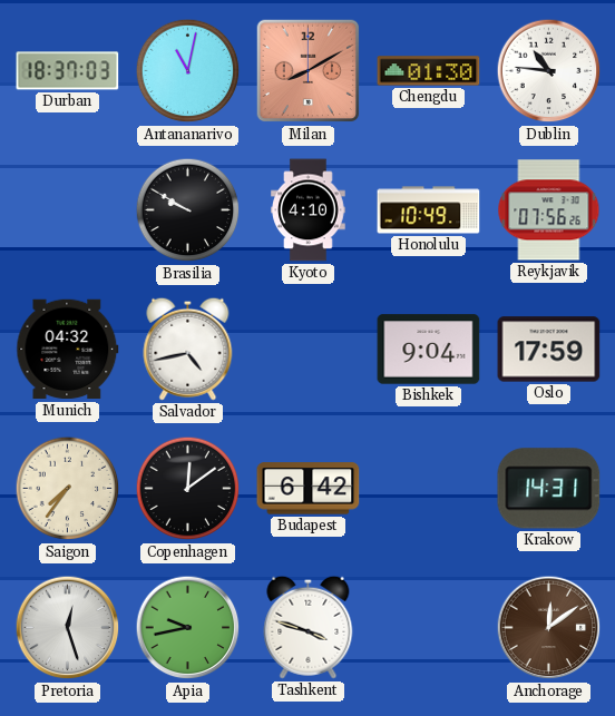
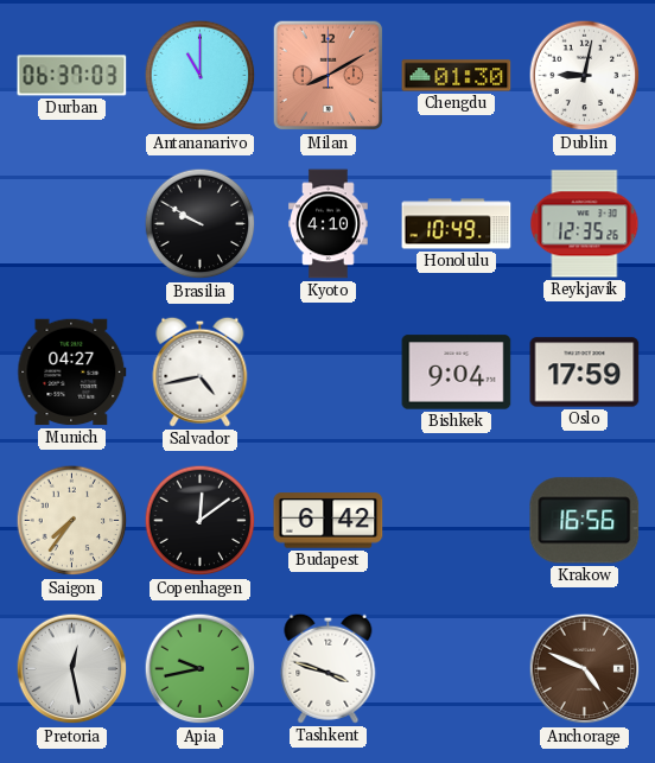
Durban: 18:37 -> 06:37
Antananarivo: 11:02 -> 11:00
Dublin: 10:46 -> 9:02
Reykjavik: 07:56 -> 12:35
Munich: 04:32 -> 04:27
Krakow: 14:31 -> 16:56
Pretoria: 12:27 -> 12:28
Anchorage: 12:09 -> 4:49
